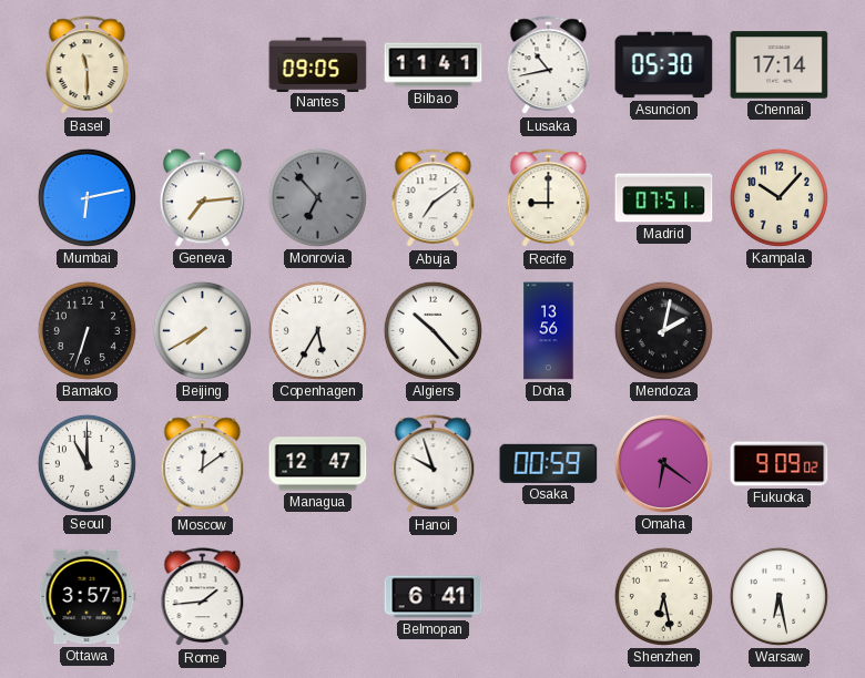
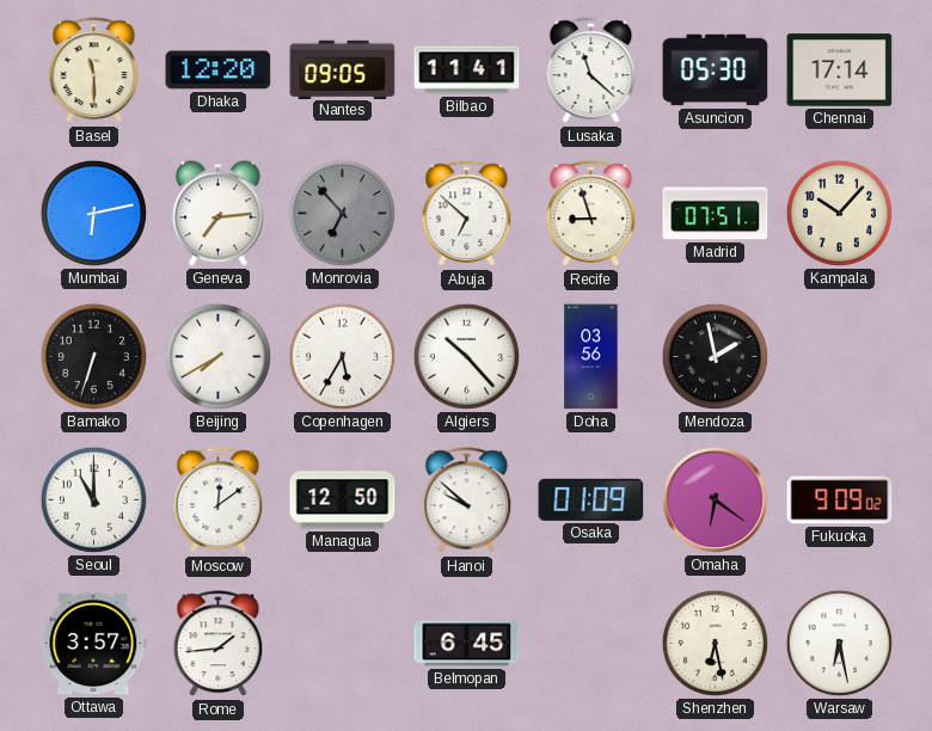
Dhaka: none -> 12:20
Lusaka: 10:43 -> 11:22
Abuja: 7:09 -> 6:52
Recife: 9:00 -> 8:57
Doha: 13:56 -> 03:56
Mendoza: 2:02 -> 1:58
Managua: 12:47 -> 12:50
Hanoi: 9:57 -> 9:52
Osaka: 00:59 -> 01:09
Belmopan: 6:41 -> 6:45
